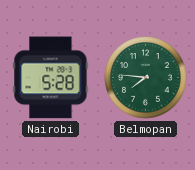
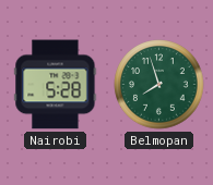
Belmopan: 7:46 -> 7:57
